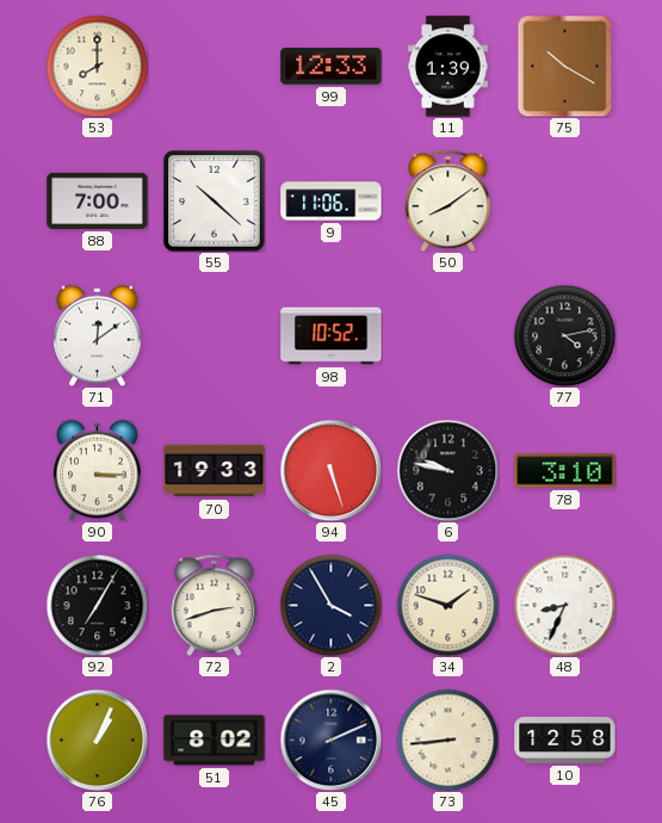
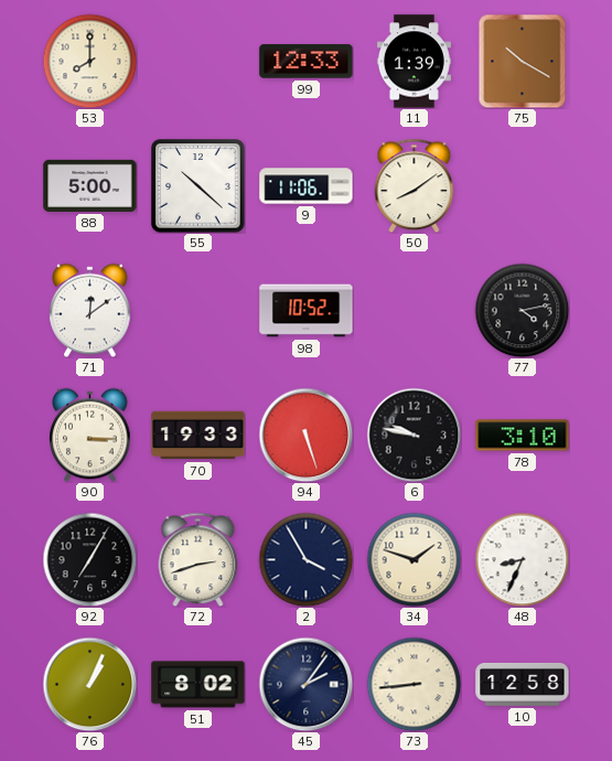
88: 7:00 -> 5:00
45: 2:11 -> 2:06
